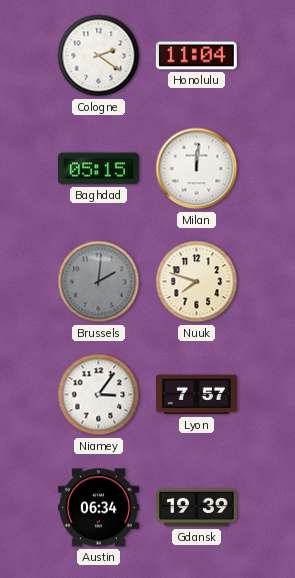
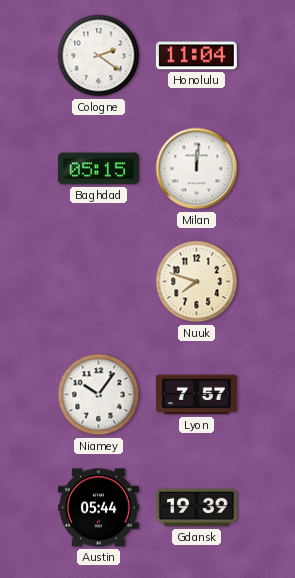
Brussels: 2:01 -> none
Niamey: 3:06 -> 10:06
Austin: 06:34 -> 05:44
